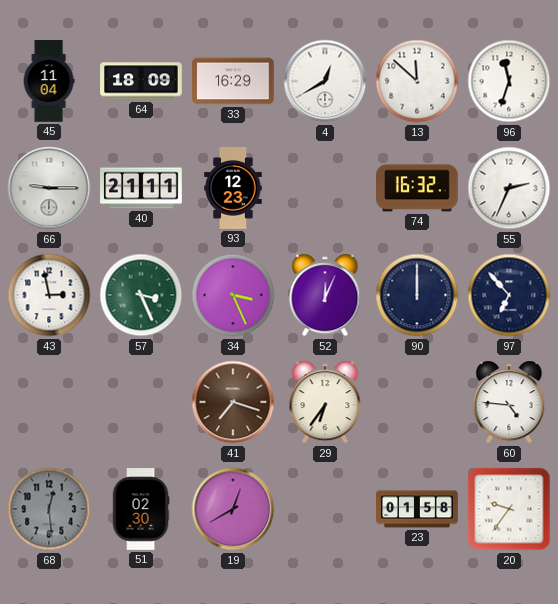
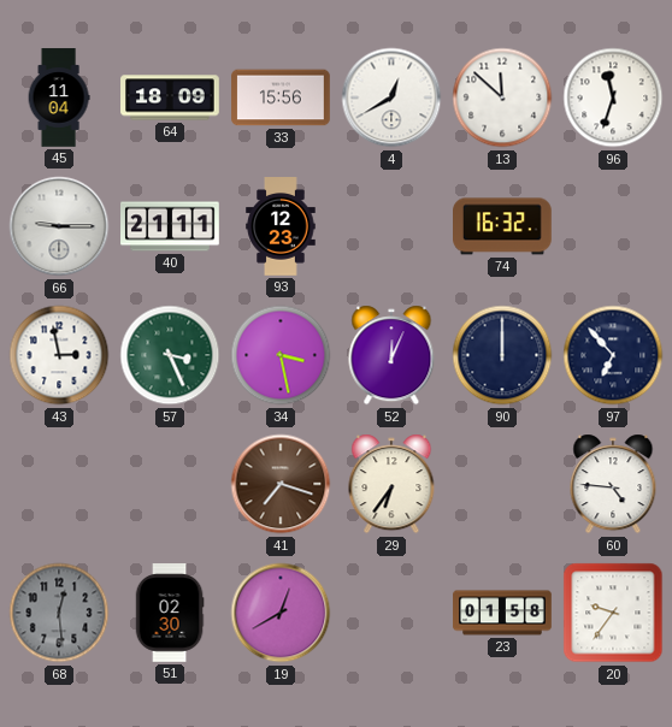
33: 16:29 -> 15:56
55: 2:34 -> none
34: 3:26 -> 3:28
